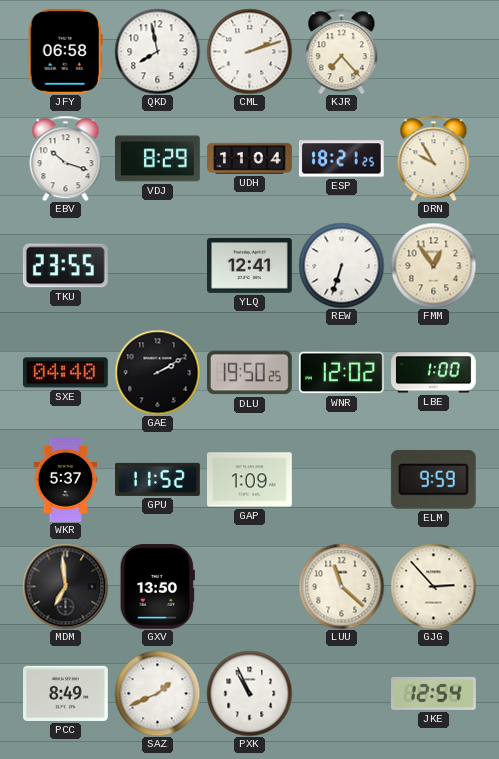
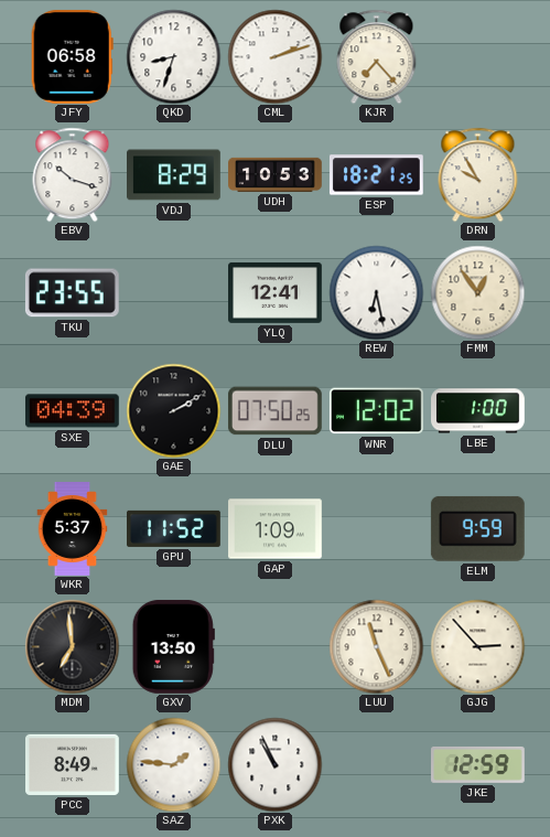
QKD: 7:58 -> 8:33
UDH: 11:04 -> 10:53
REW: 6:33 -> 6:28
SXE: 04:40 -> 04:39
DLU: 19:50 -> 07:50
LUU: 11:22 -> 11:26
SAZ: 1:41 -> 1:46
JKE: 12:54 -> 12:59
